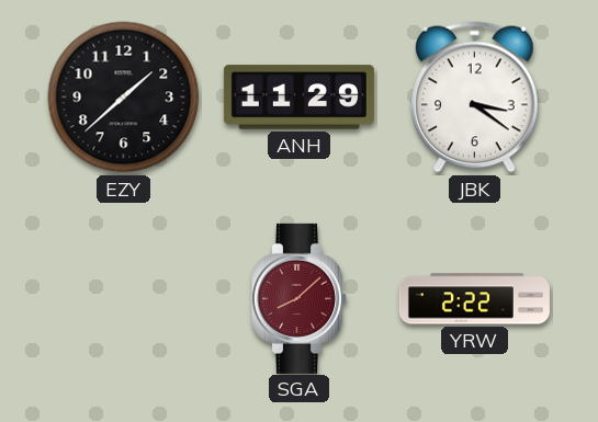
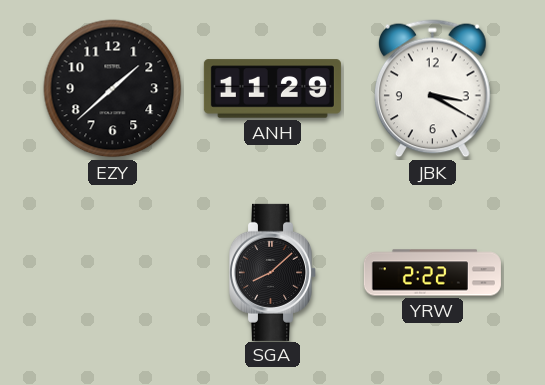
JBK: 3:21 -> 3:20
SGA dial: burgundy -> black
